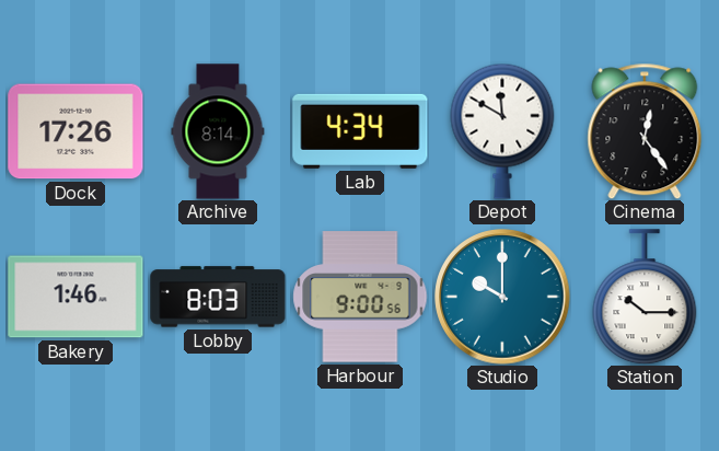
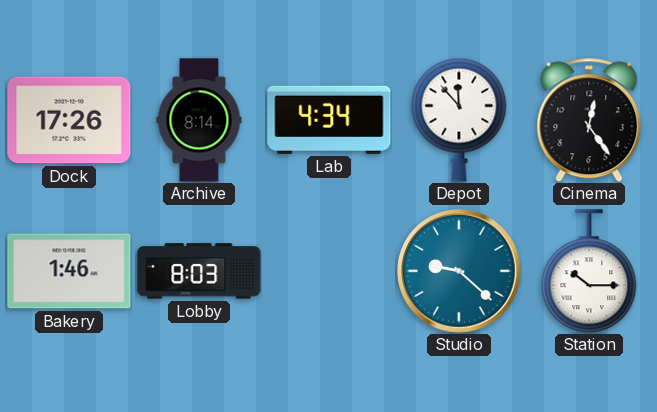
Depot: 11:50 -> 11:53
Harbour: 9:00 -> none
Studio: 10:00 -> 9:22
